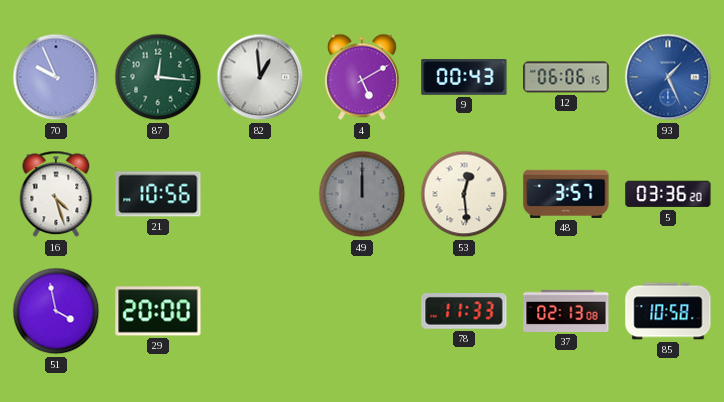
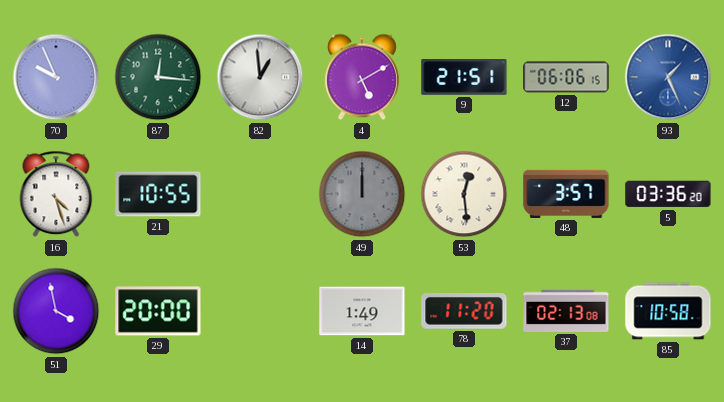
9: 00:43 -> 21:51
21: 10:56 -> 10:55
14: none -> 1:49
78: 11:33 -> 11:20
